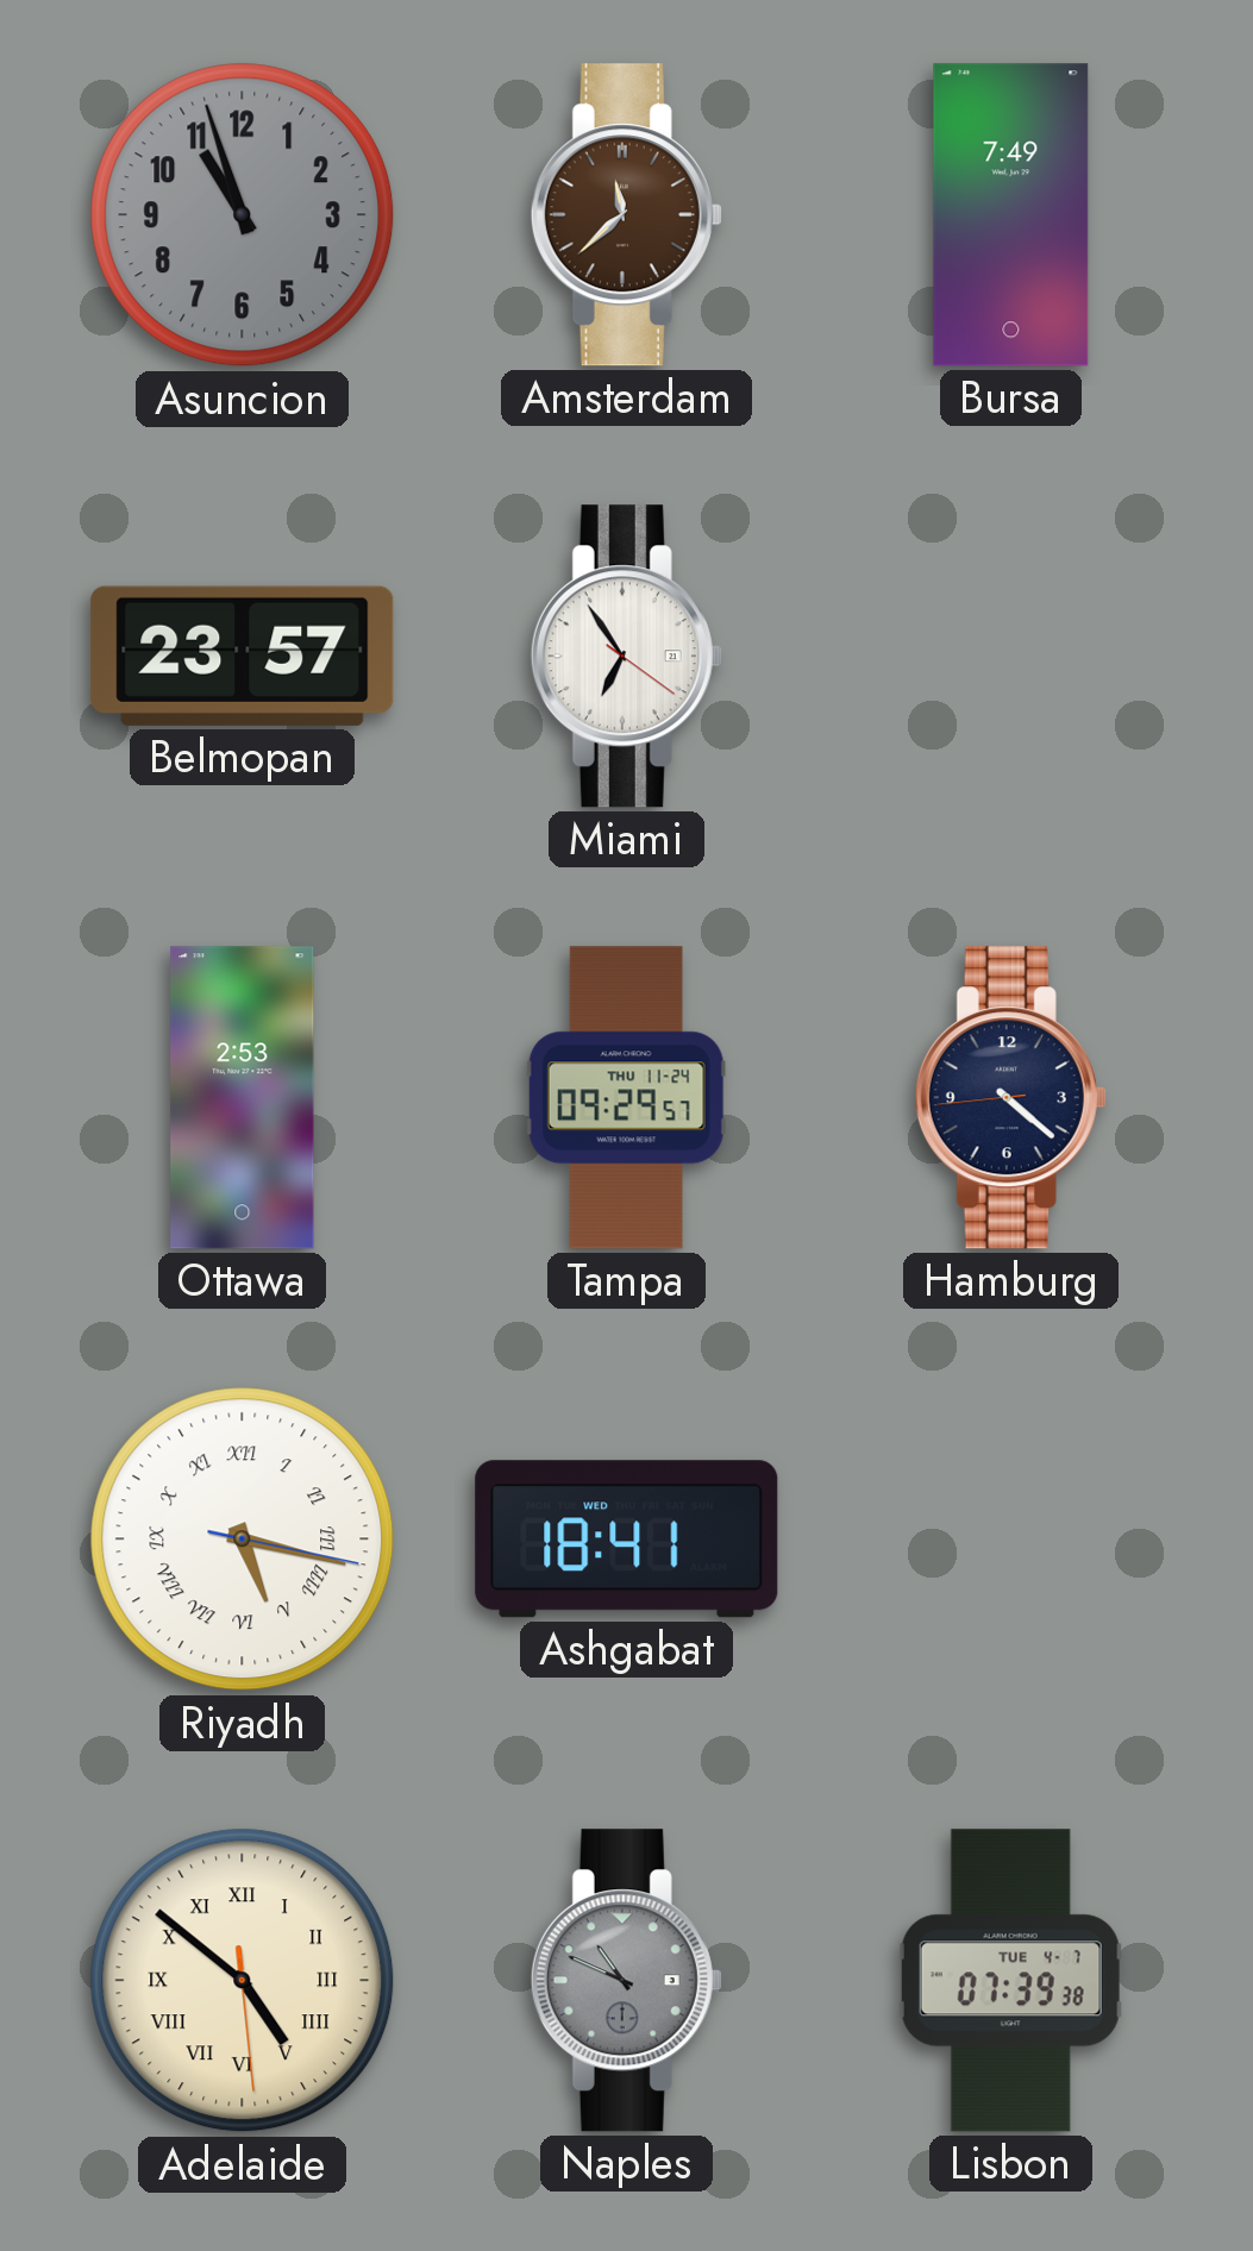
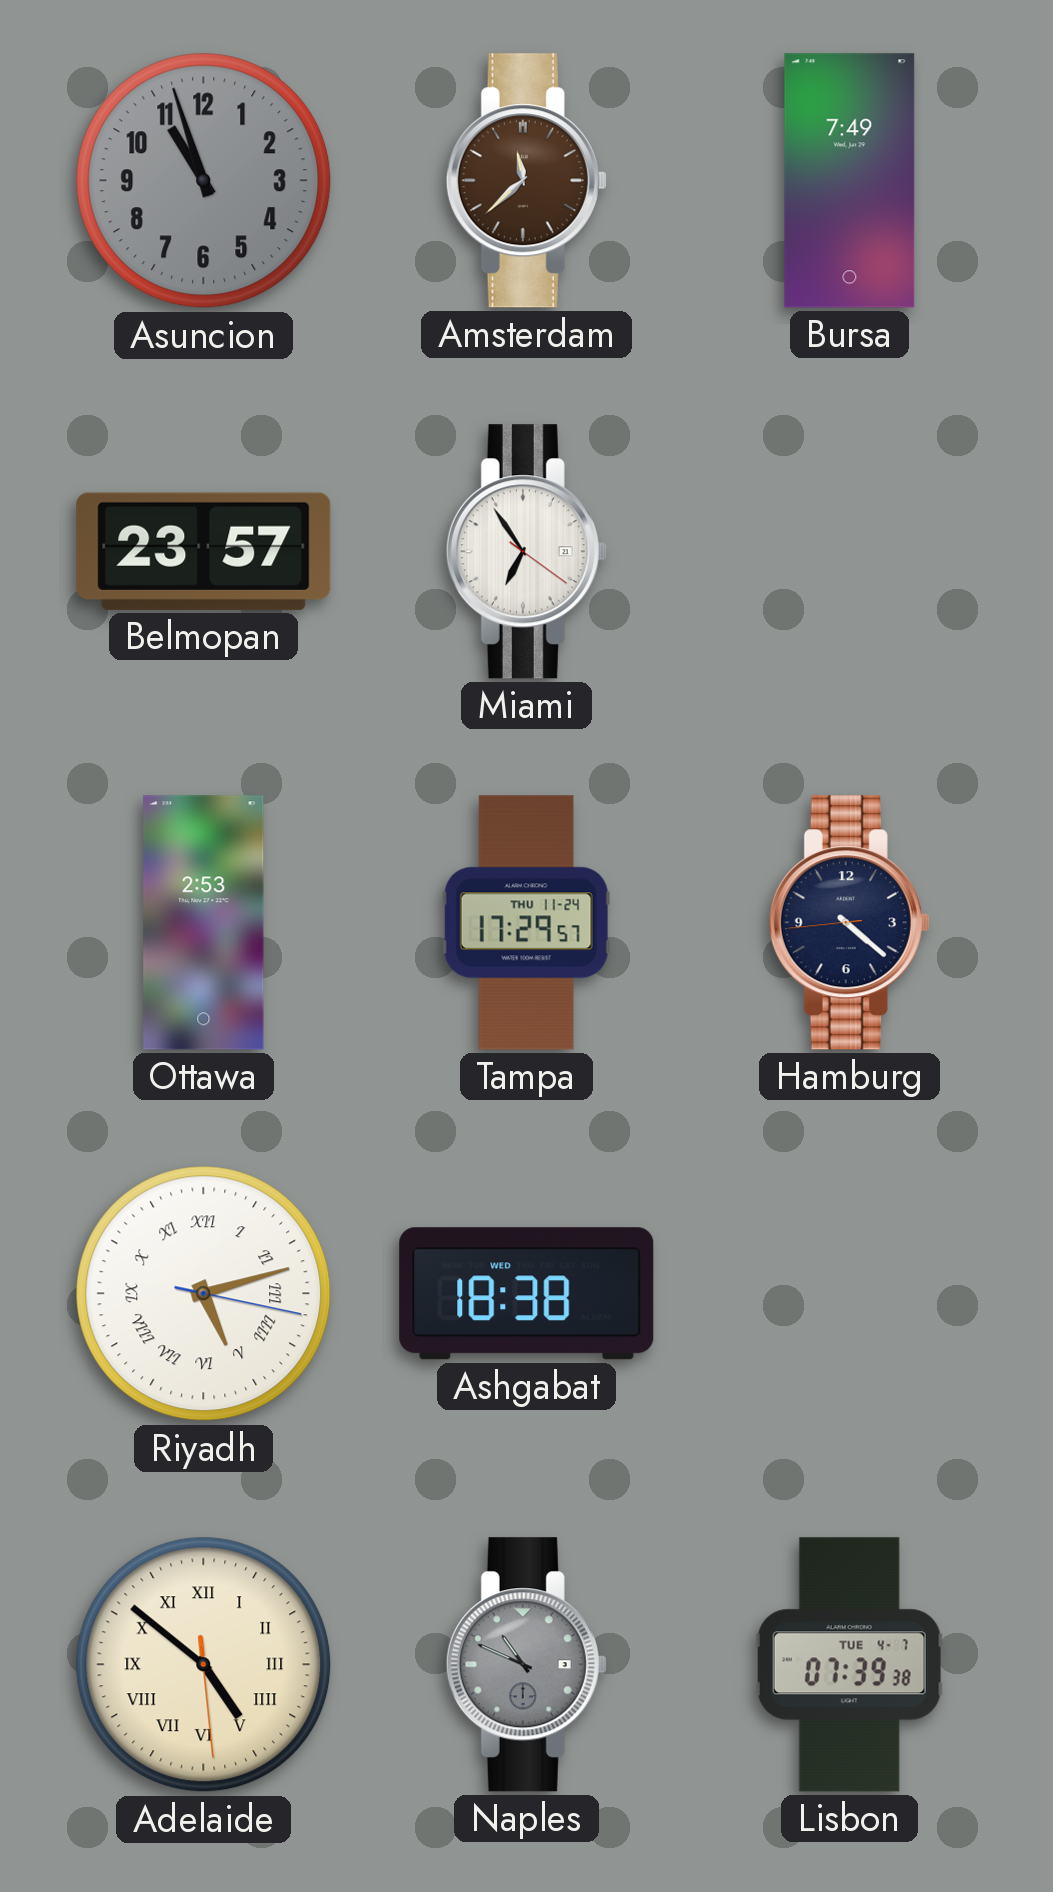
Tampa: 09:29 -> 17:29
Riyadh: 5:17 -> 5:12
Ashgabat: 18:41 -> 18:38
